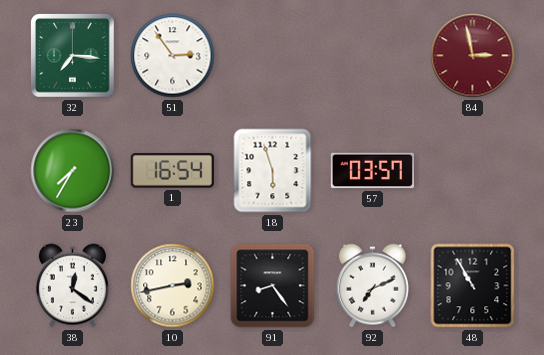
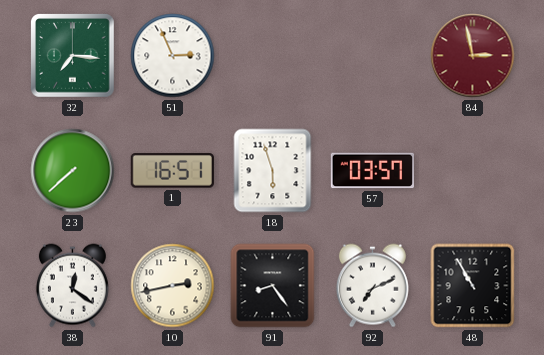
51: 2:54 -> 2:56
23: 7:35 -> 7:38
1: 16:54 -> 16:51
